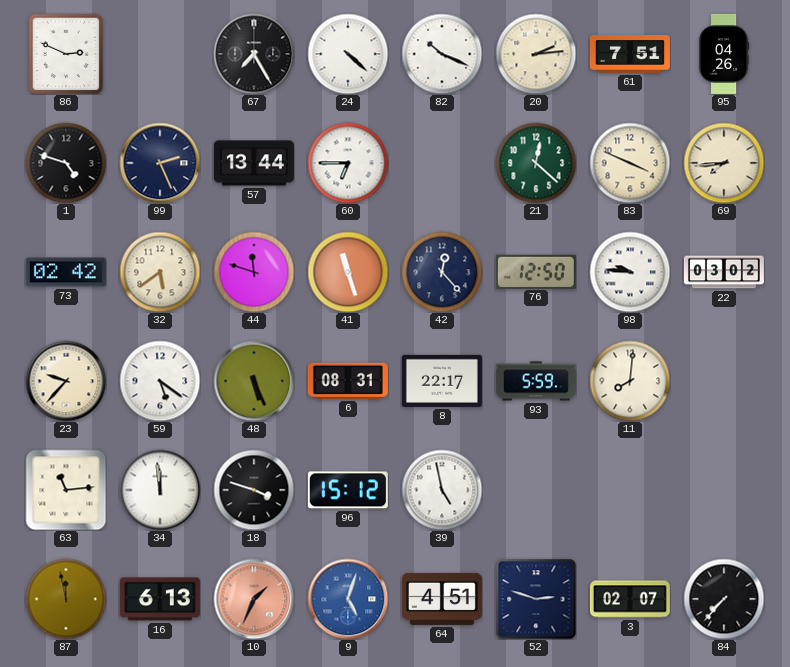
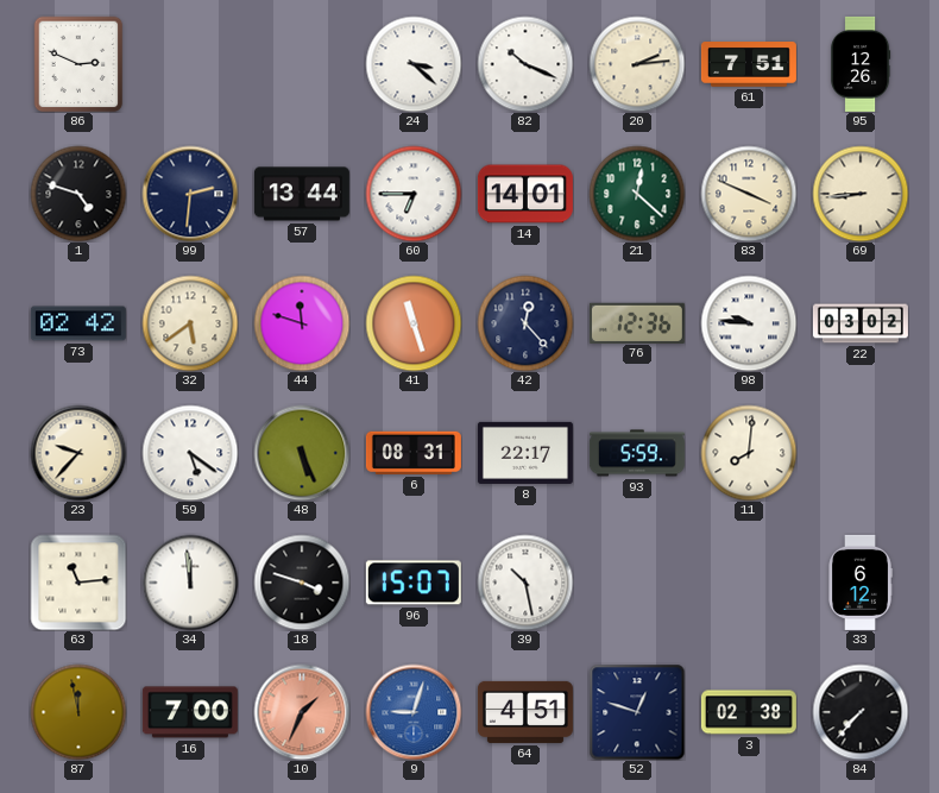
67: 7:25 -> none
24: 4:22 -> 3:22
95: 04:26 -> 12:26
99: 2:26 -> 2:31
14: none -> 14:01
69: 7:44 -> 8:44
76: 12:50 -> 12:36
96: 15:12 -> 15:07
39: 4:58 -> 10:28
33: none -> 6:12
16: 6:13 -> 7:00
9: 5:03 -> 9:03
52: 2:48 -> 12:48
3: 02:07 -> 02:38
